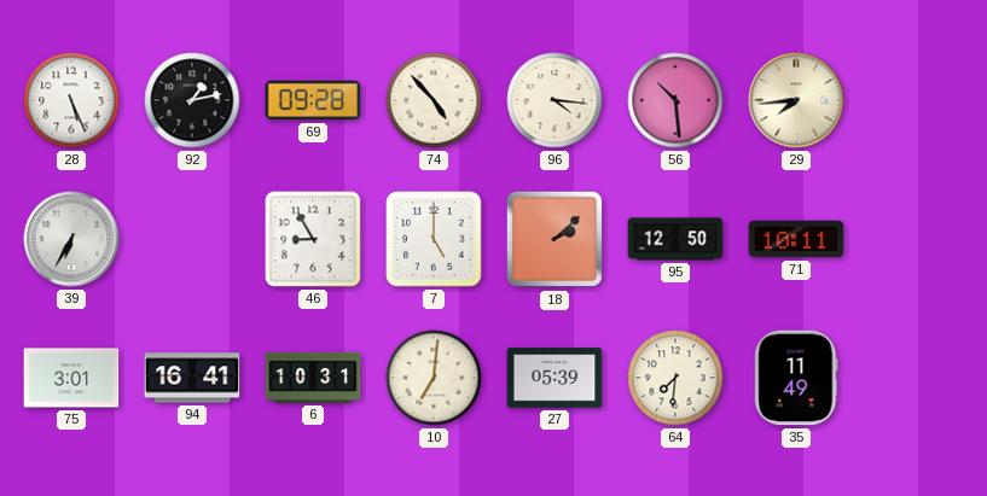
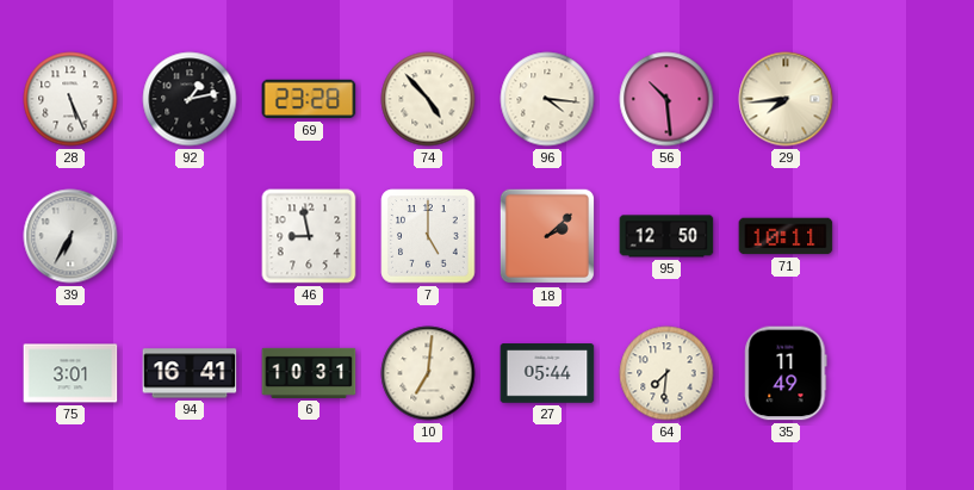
69: 09:28 -> 23:28
46: 8:55 -> 8:58
27: 05:39 -> 05:44
